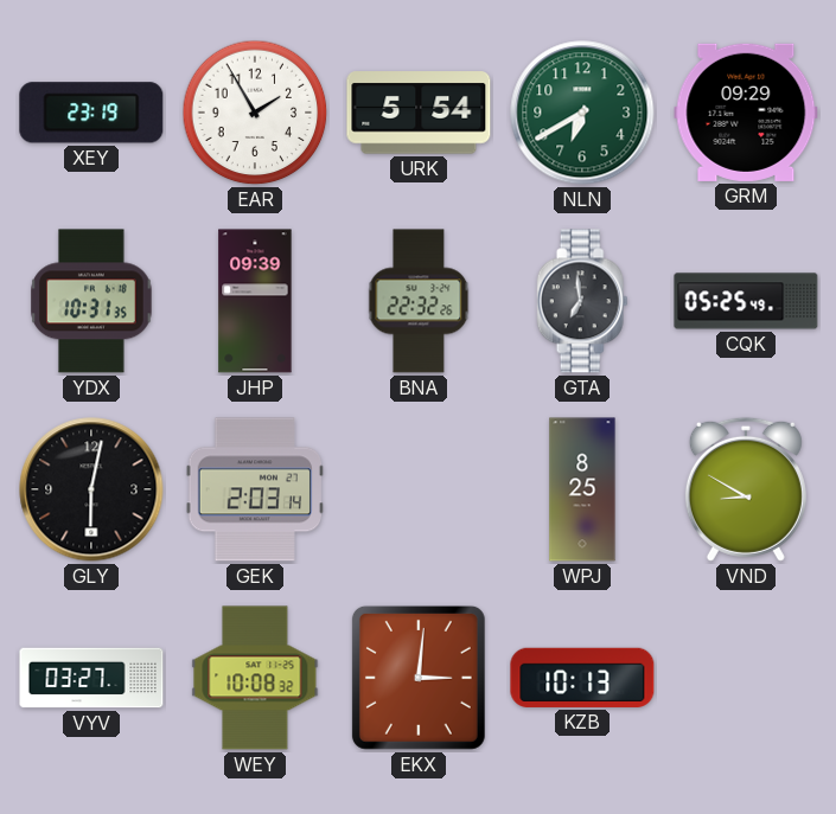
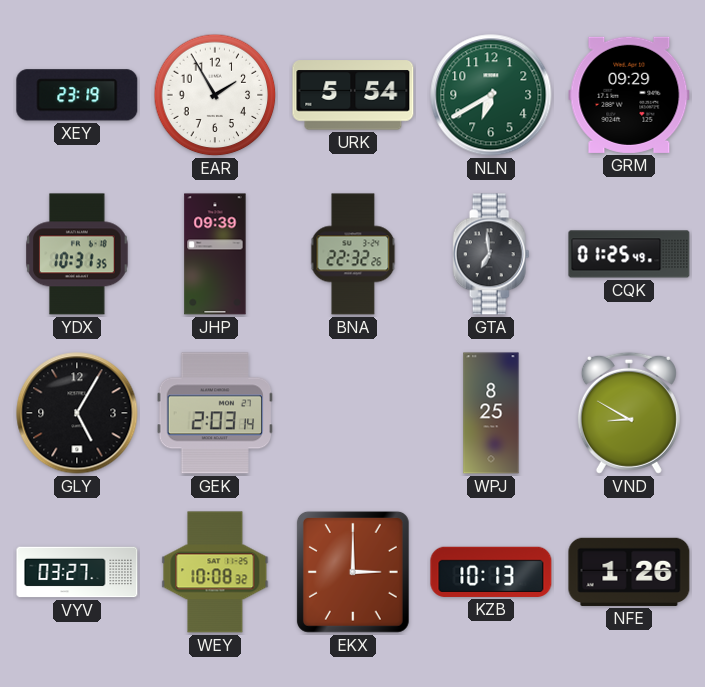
CQK: 05:25 -> 01:25
GLY: 6:02 -> 5:05
EKX: 3:01 -> 3:00
NFE: none -> 1:26
